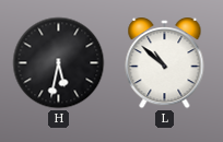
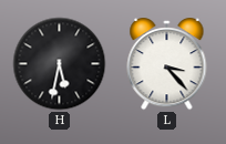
L: 10:52 -> 3:23
